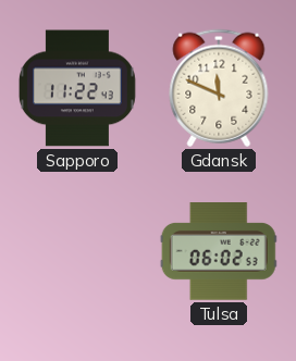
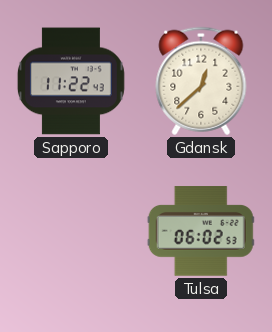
Gdansk: 11:49 -> 12:38
